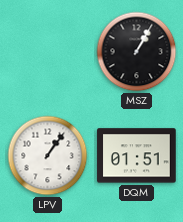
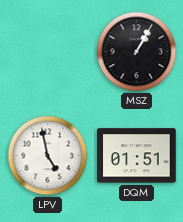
LPV: 1:06 -> 4:58
